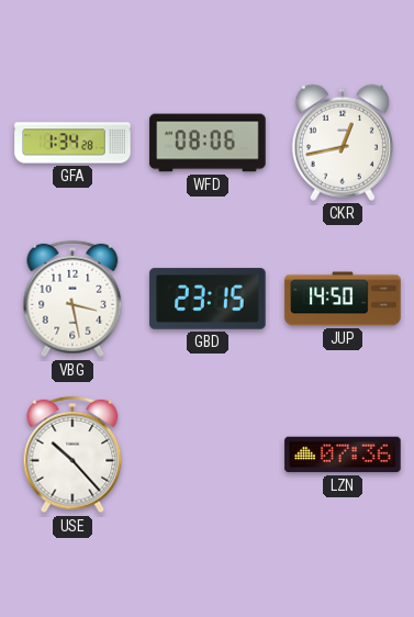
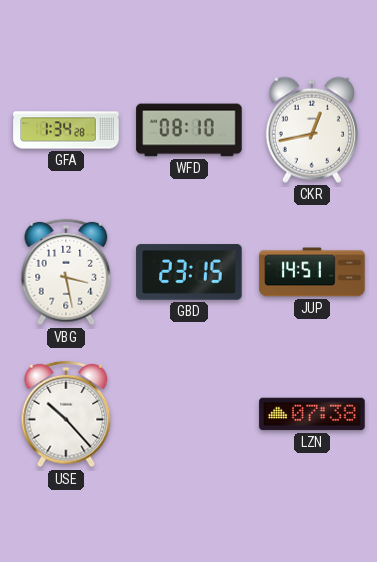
WFD: 08:06 -> 08:10
JUP: 14:50 -> 14:51
LZN: 07:36 -> 07:38
